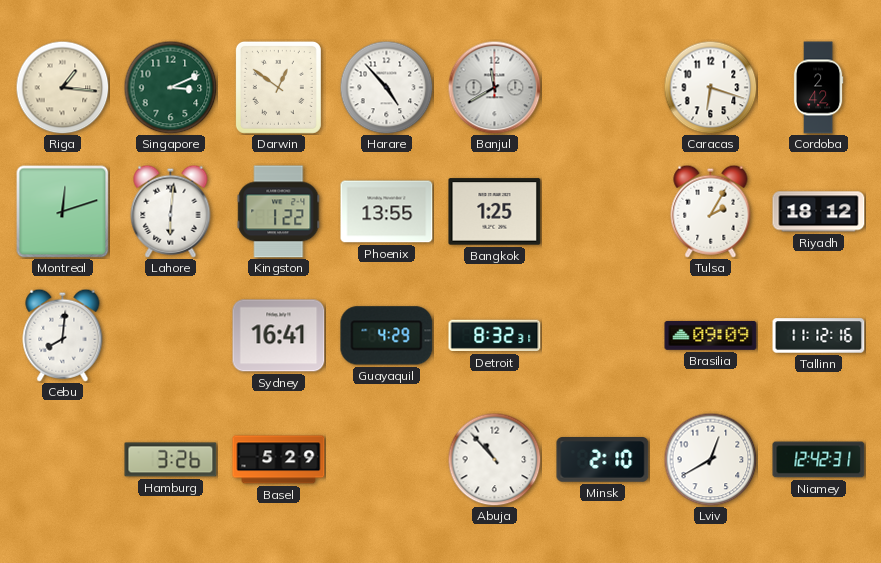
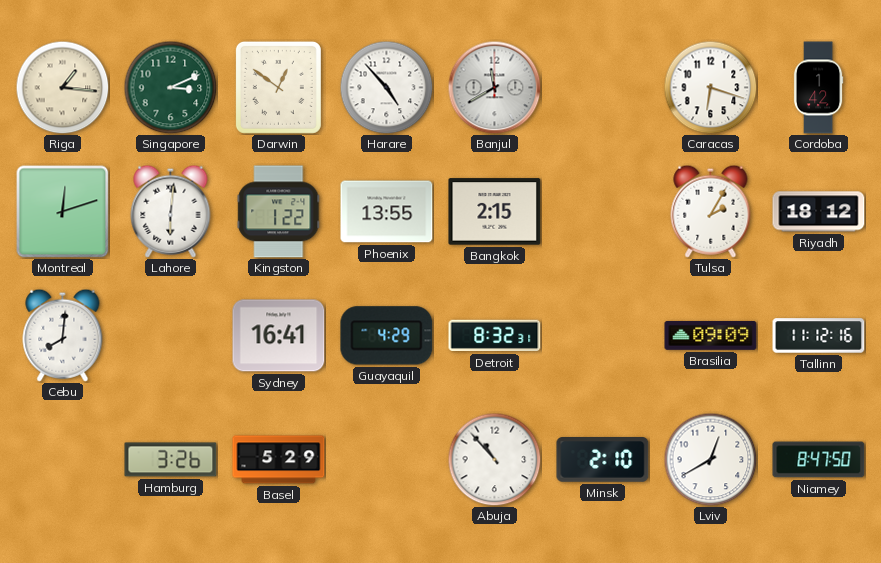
Cordoba: 2:42 -> 1:42
Bangkok: 1:25 -> 2:15
Niamey: 12:42 -> 8:47
